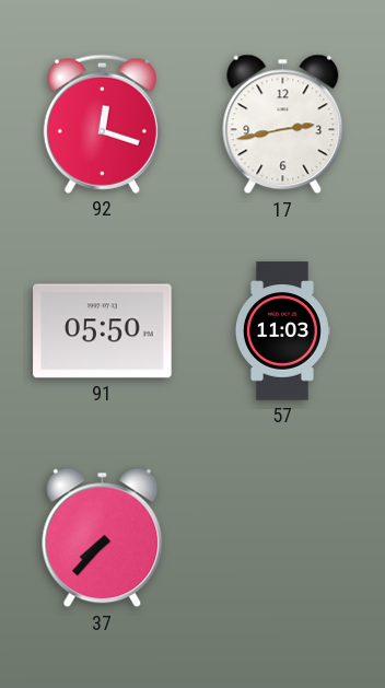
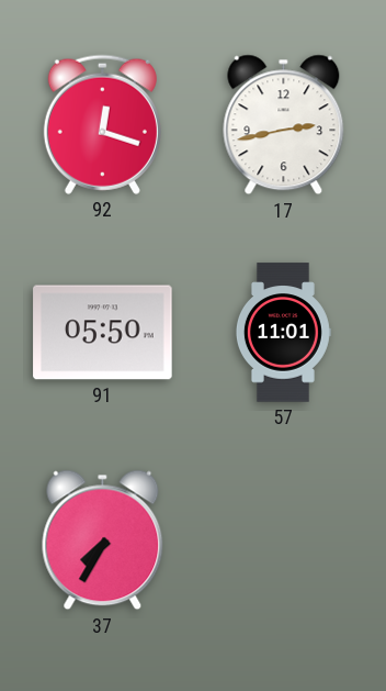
57: 11:03 -> 11:01
37: 7:37 -> 7:35
